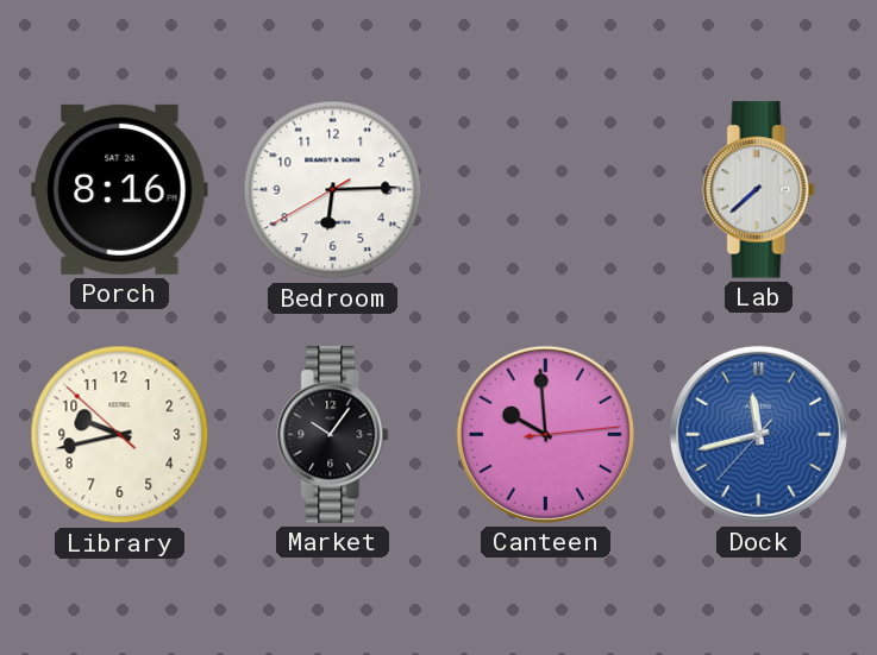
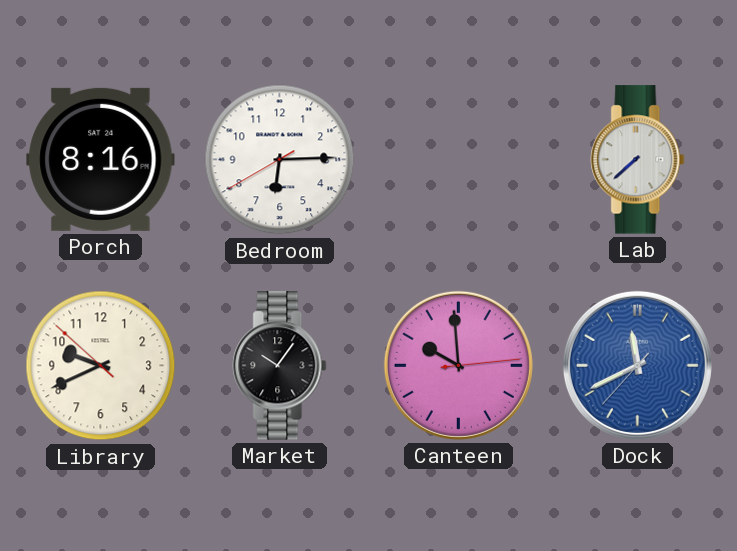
Library: 9:42 -> 9:40
Dock: 11:42 -> 11:40
